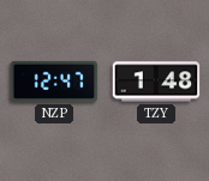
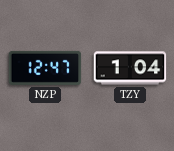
TZY: 1:48 -> 1:04
